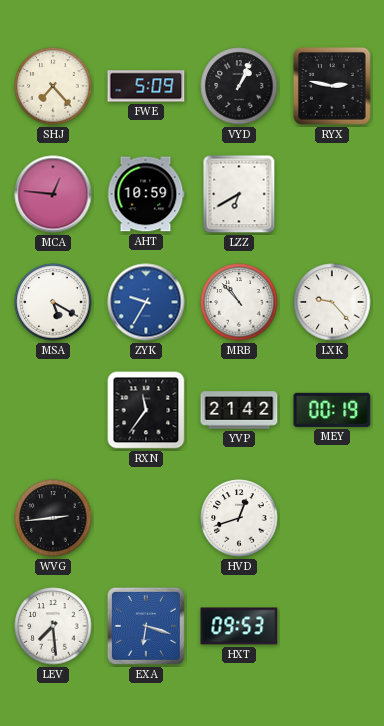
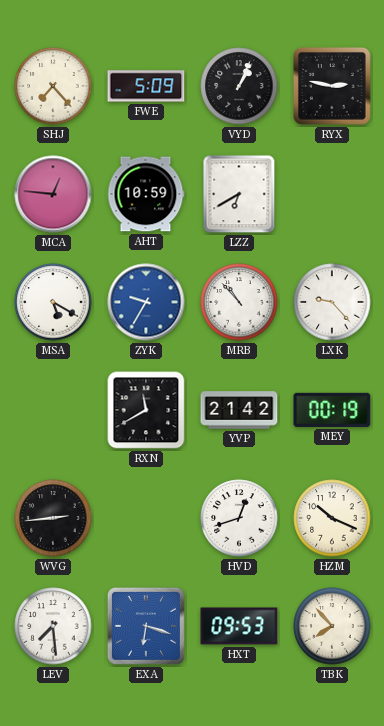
RXN: 11:36 -> 11:40
HZM: none -> 10:19
TBK: none -> 7:53
